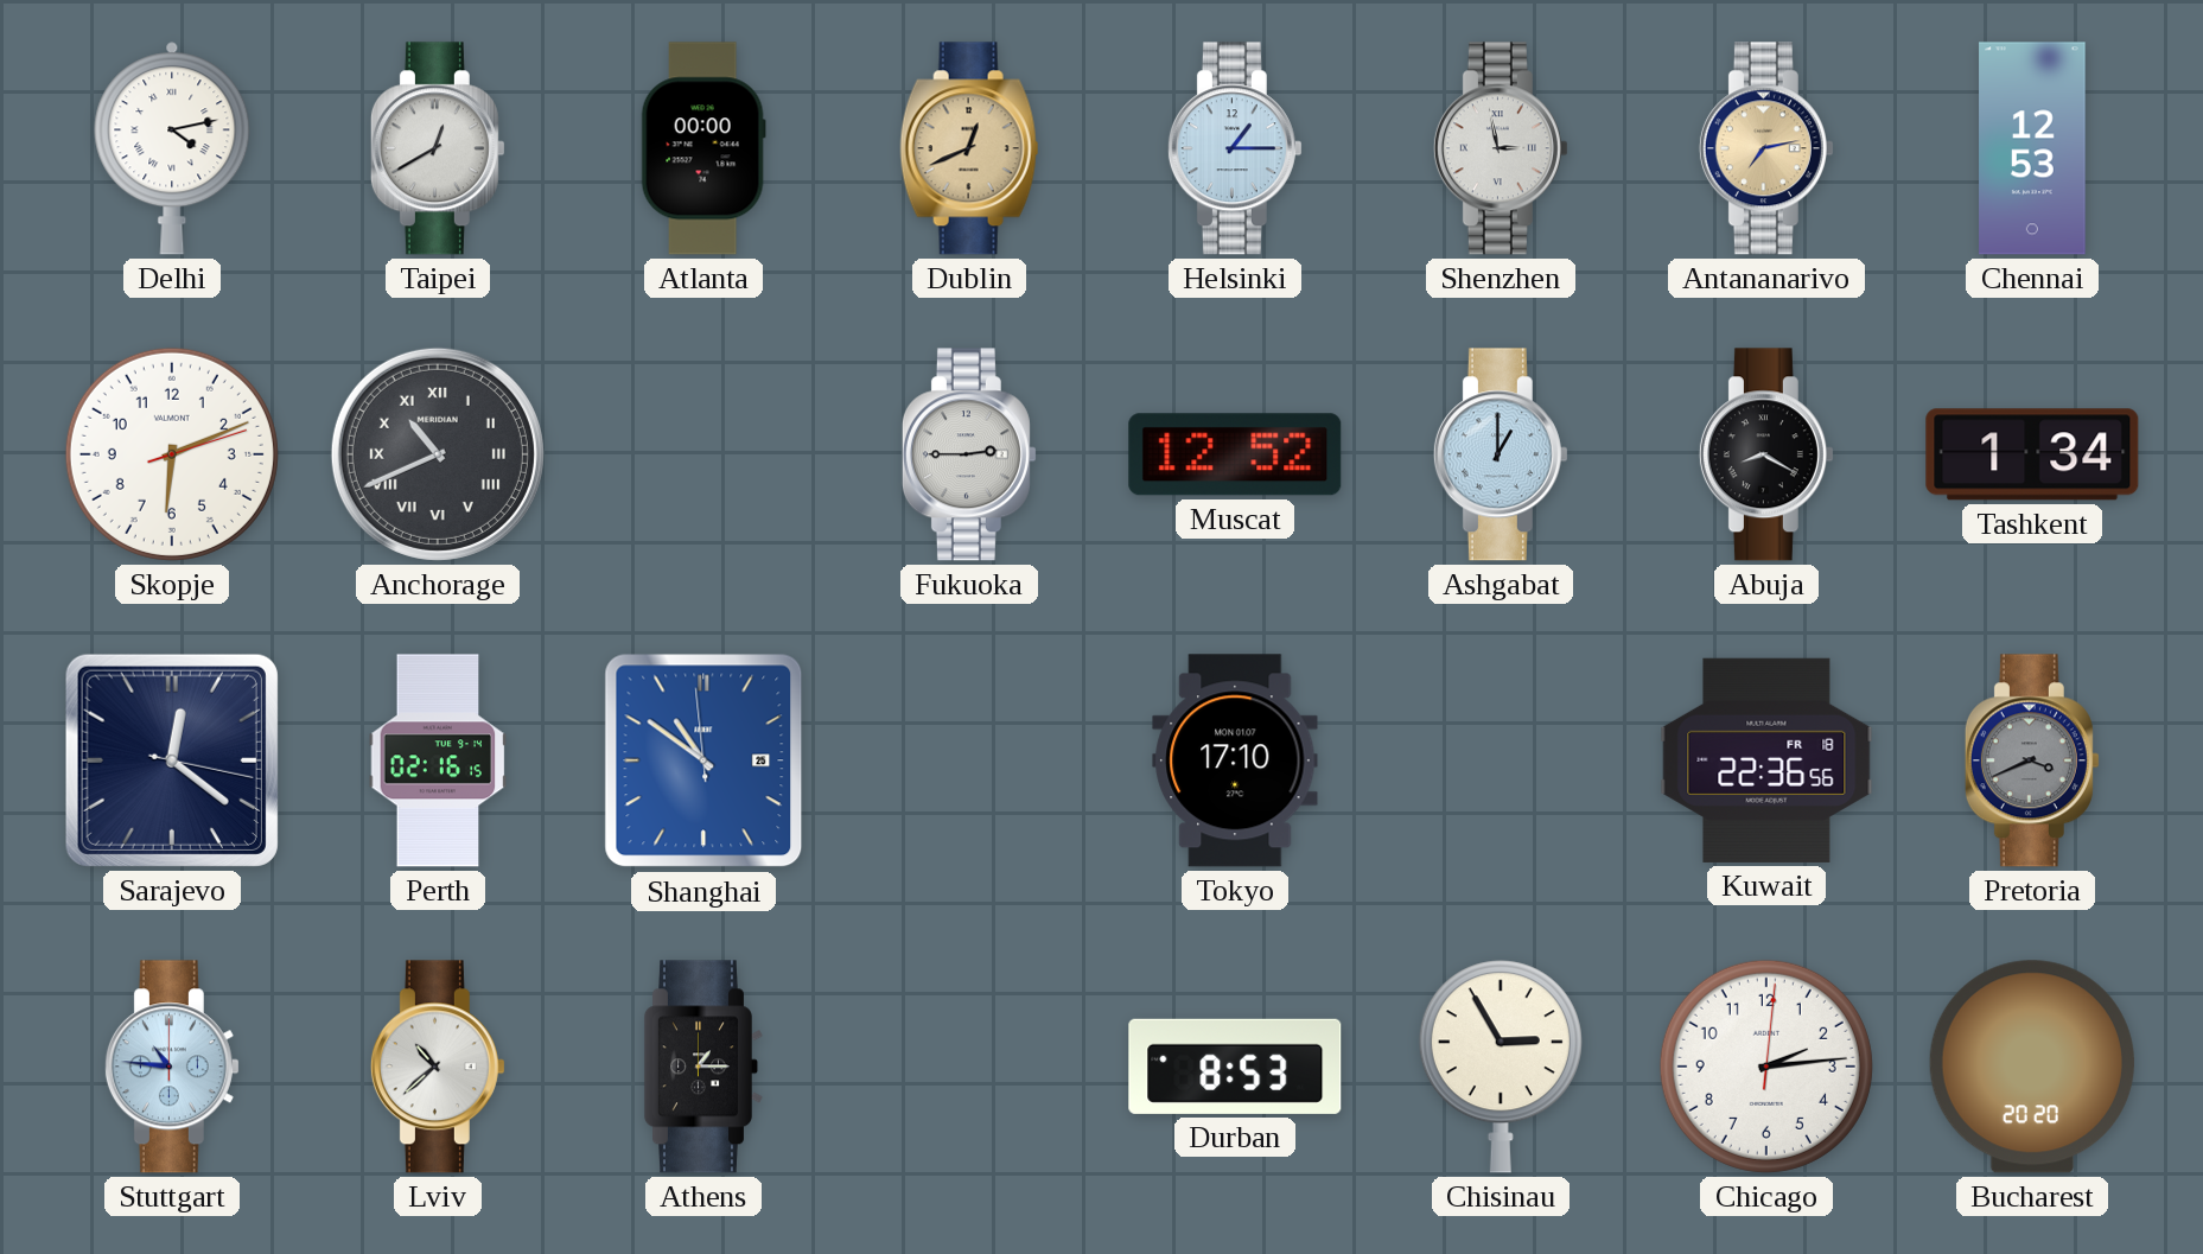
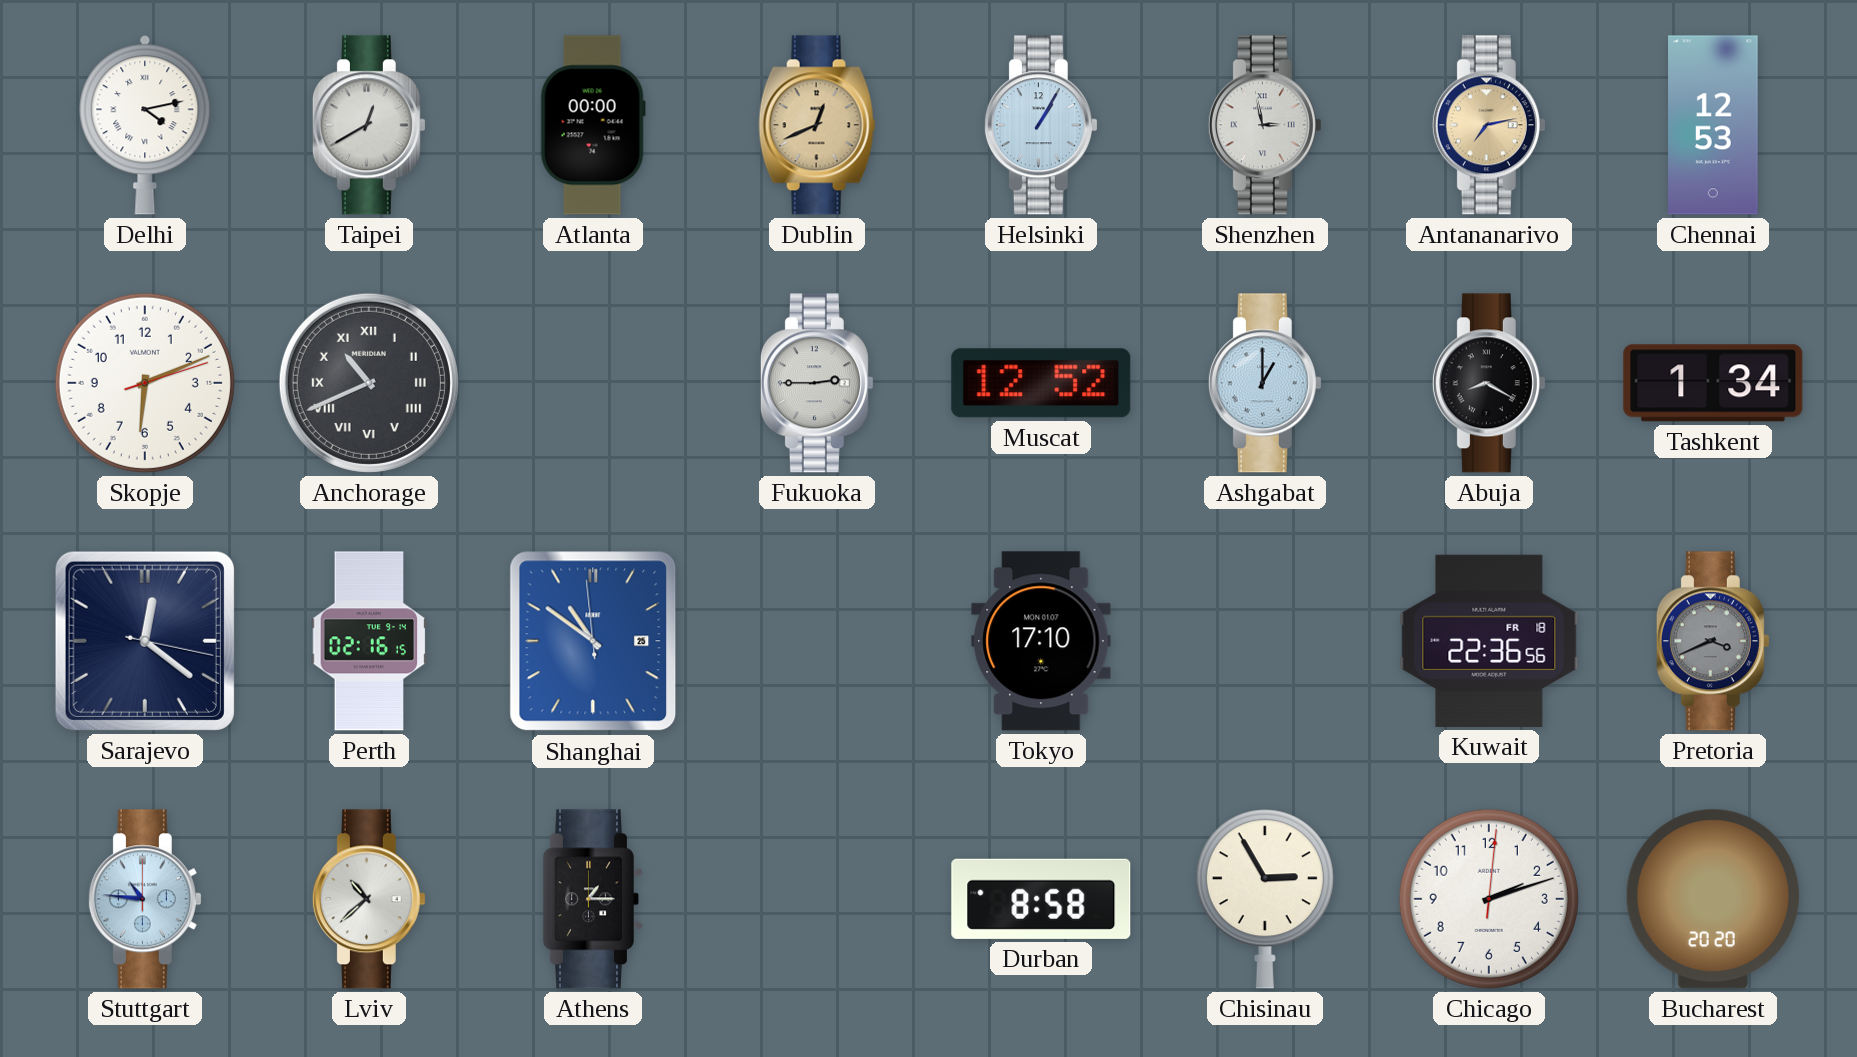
Helsinki: 1:15 -> 1:05
Durban: 8:53 -> 8:58
Chicago: 2:14 -> 2:12
